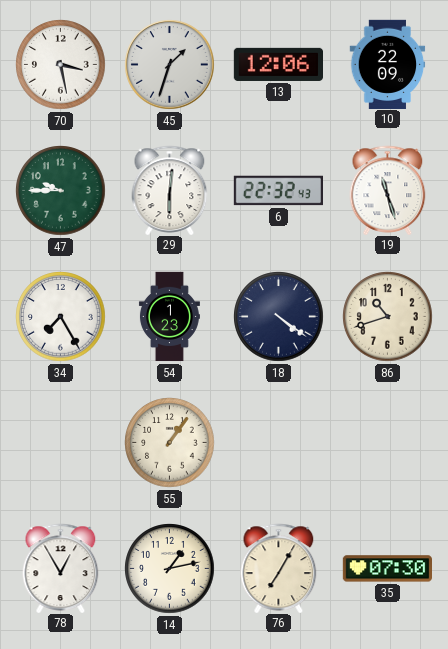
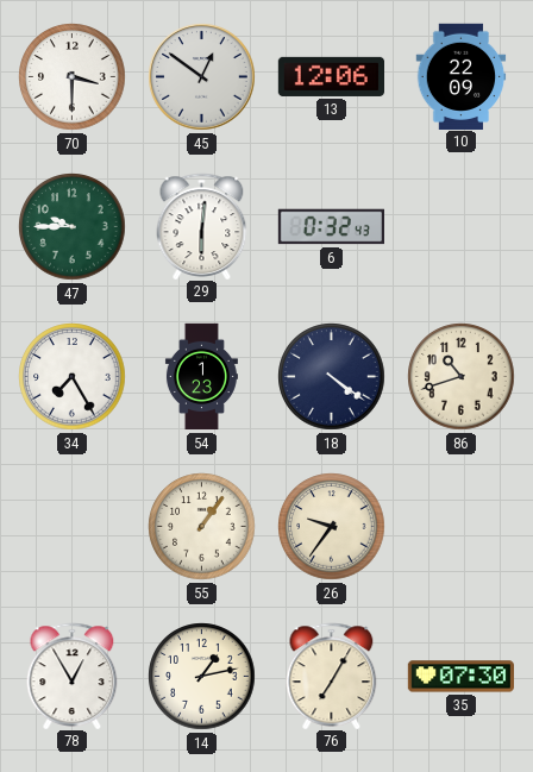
70: 3:28 -> 3:30
45: 1:33 -> 12:51
6: 22:32 -> 0:32
19: 11:27 -> none
26: none -> 9:36
